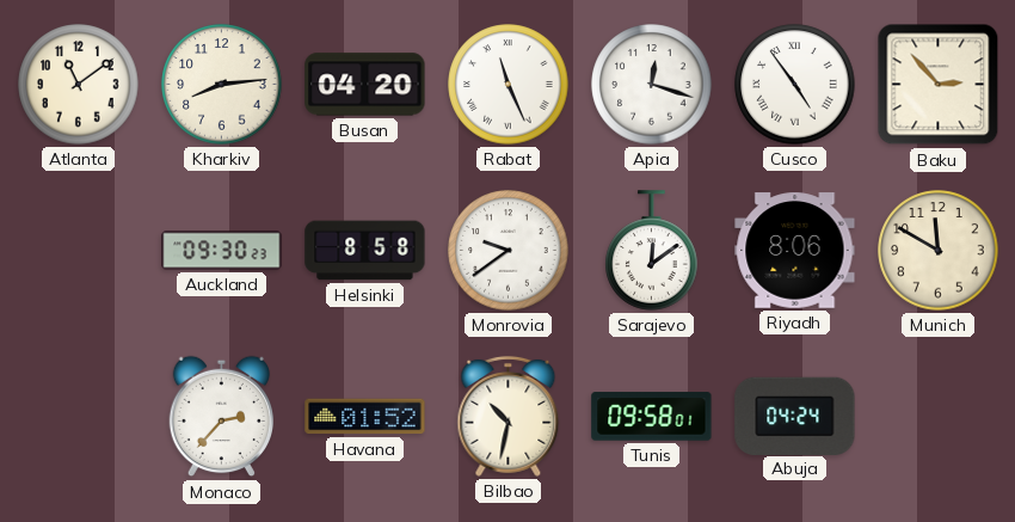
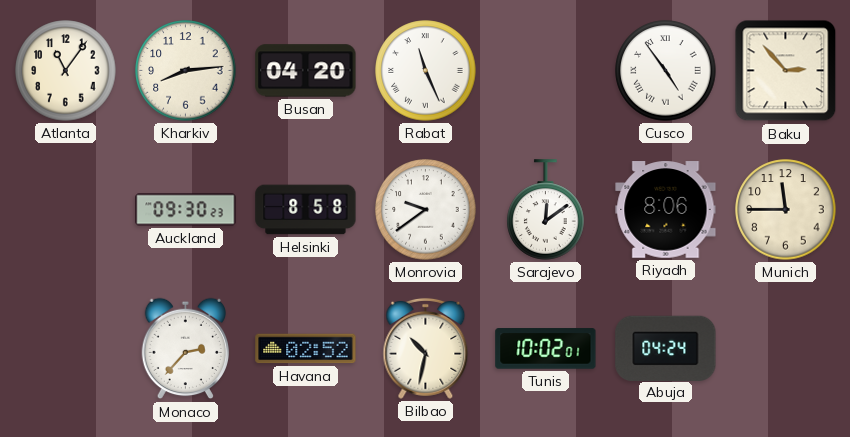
Atlanta: 11:09 -> 11:06
Apia: 12:18 -> none
Munich: 11:50 -> 11:45
Havana: 01:52 -> 02:52
Tunis: 09:58 -> 10:02
